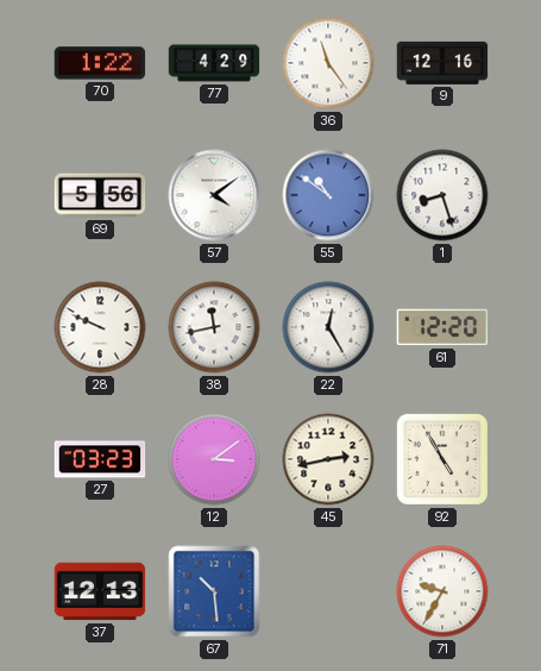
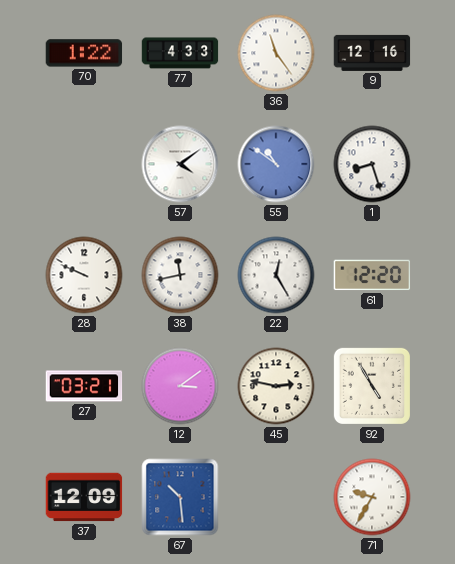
77: 4:29 -> 4:33
69: 5:56 -> none
27: 03:23 -> 03:21
45: 2:43 -> 2:47
37: 12:13 -> 12:09
